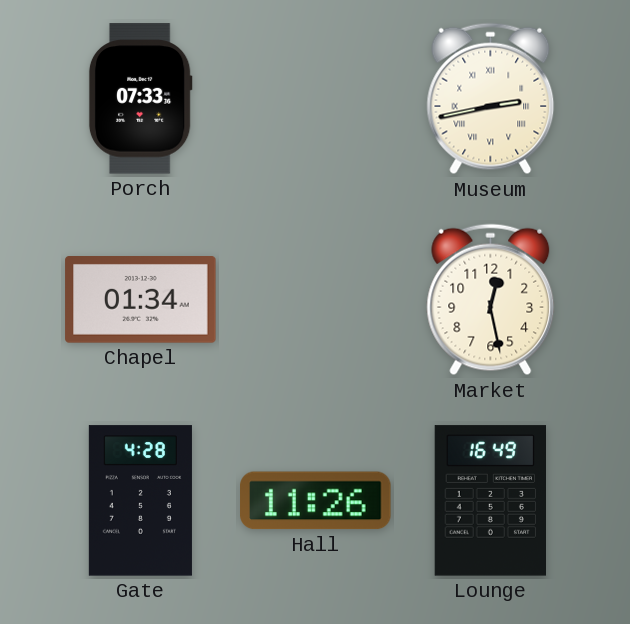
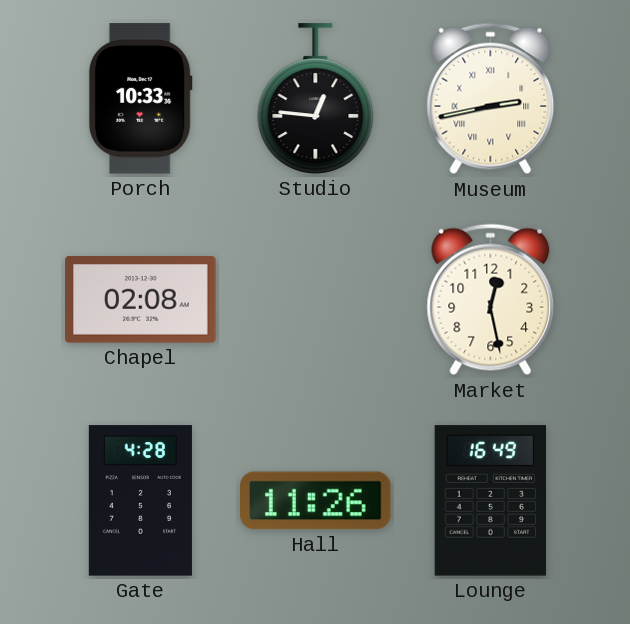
Porch: 07:33 -> 10:33
Studio: none -> 12:46
Chapel: 01:34 -> 02:08
